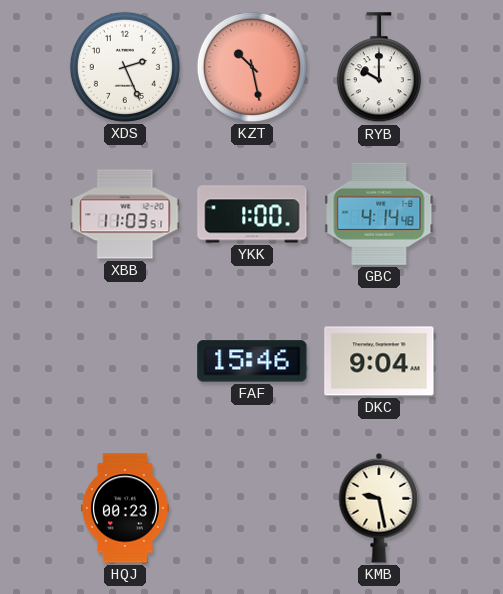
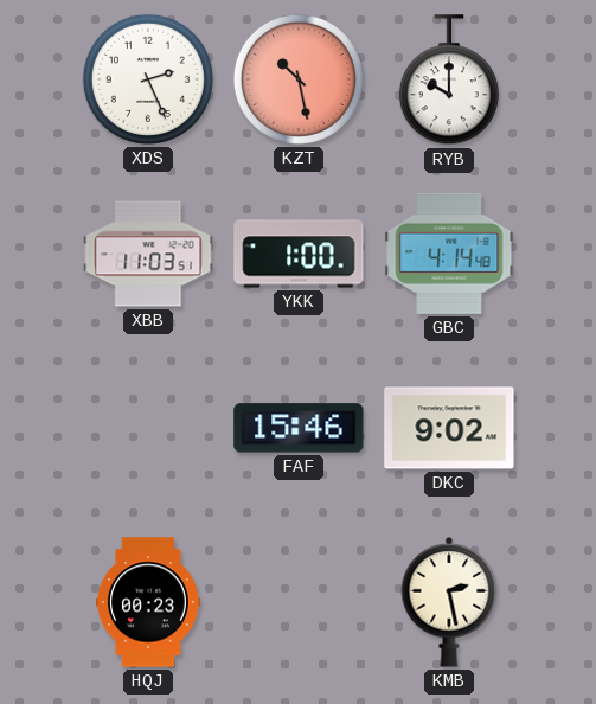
DKC: 9:04 -> 9:02
KMB: 9:28 -> 2:28
